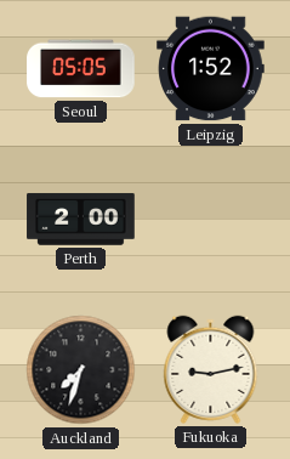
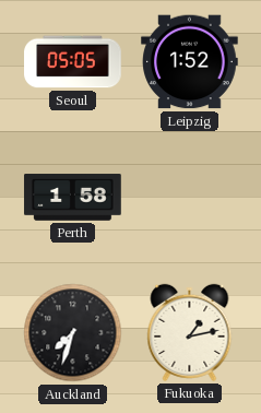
Perth: 2:00 -> 1:58
Fukuoka: 9:13 -> 1:13
